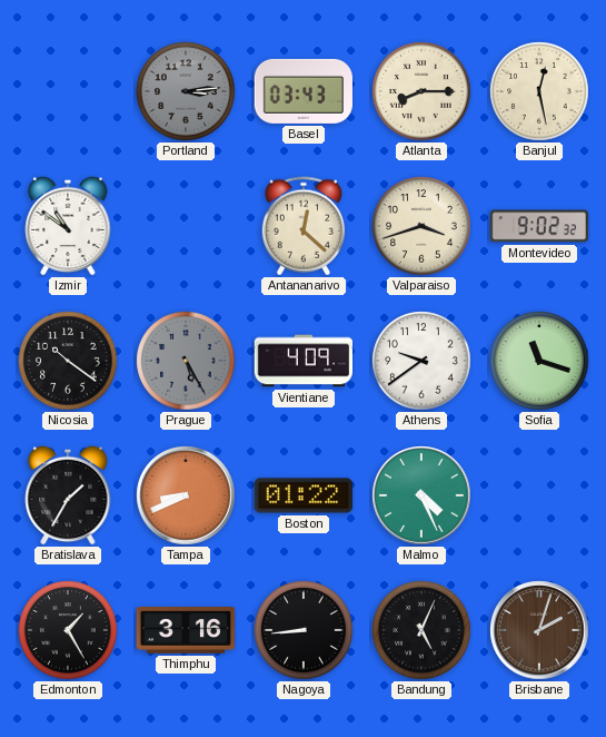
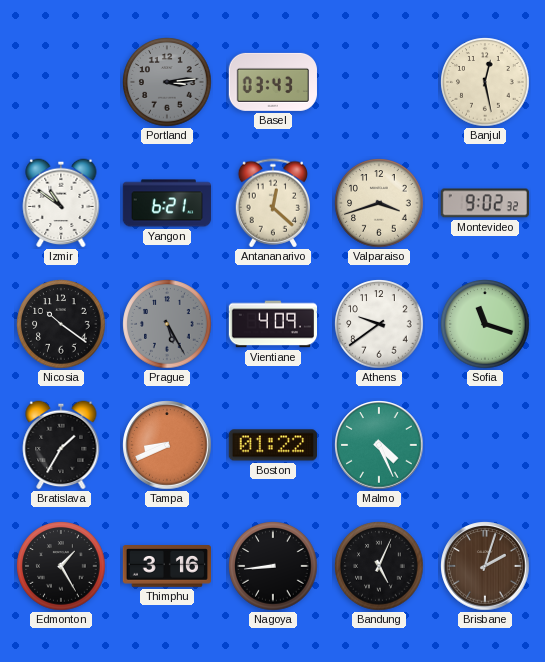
Atlanta: 8:15 -> none
Yangon: none -> 6:21
